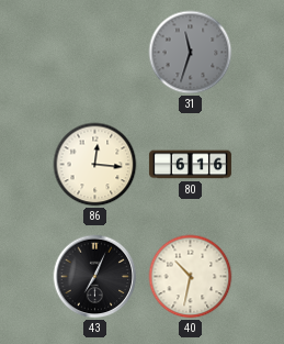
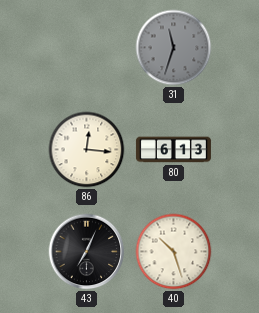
80: 6:16 -> 6:13
40: 10:32 -> 10:27
